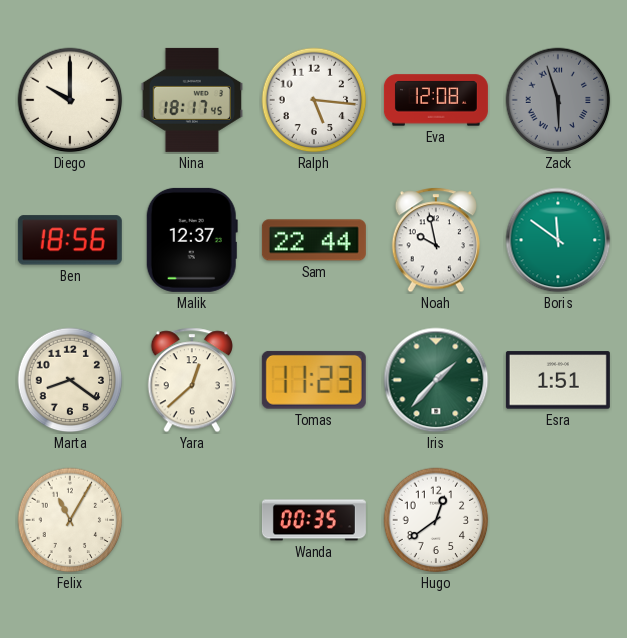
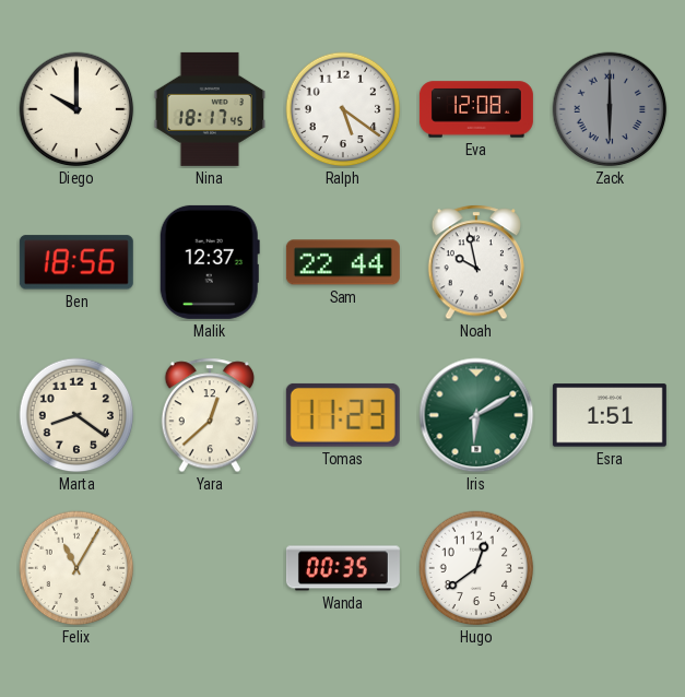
Ralph: 5:16 -> 5:21
Zack: 5:57 -> 6:00
Boris: 11:51 -> none
Iris: 1:37 -> 6:10
